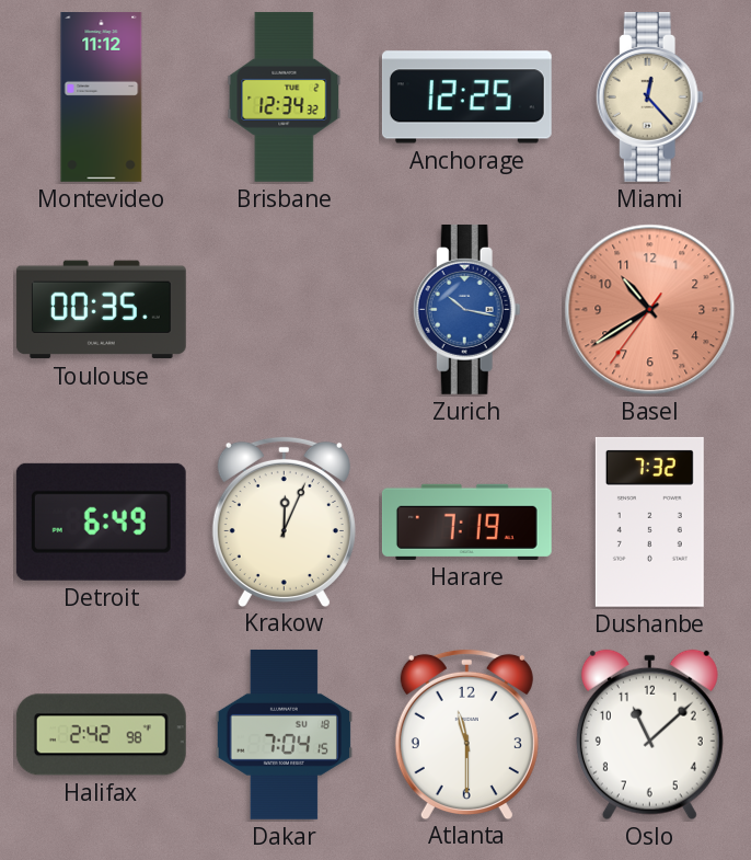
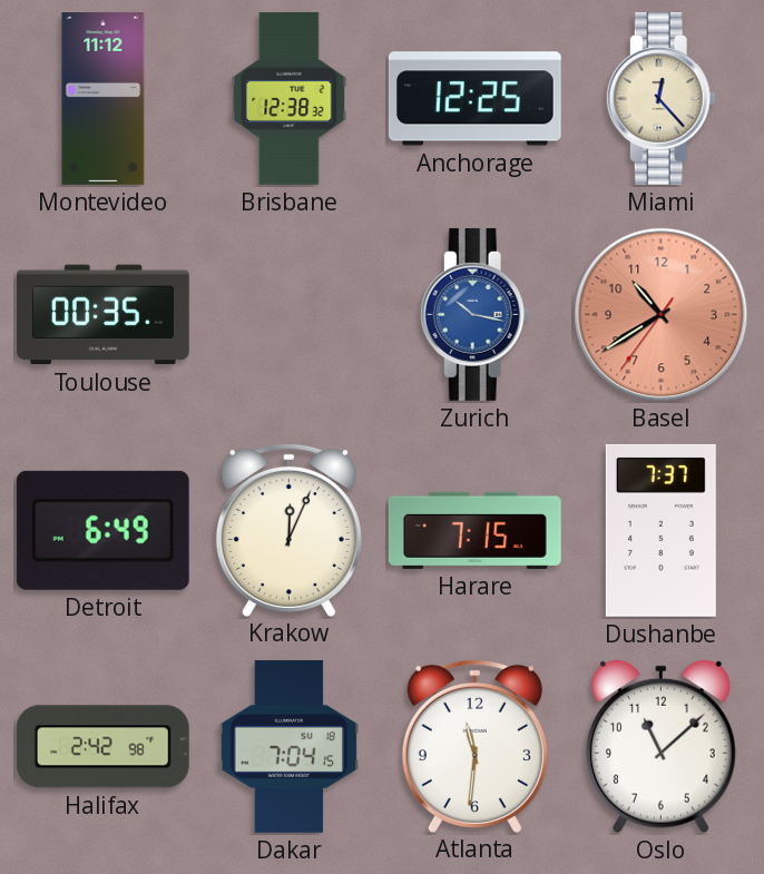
Brisbane: 12:34 -> 12:38
Harare: 7:19 -> 7:15
Dushanbe: 7:32 -> 7:37
Atlanta: 11:30 -> 11:31
